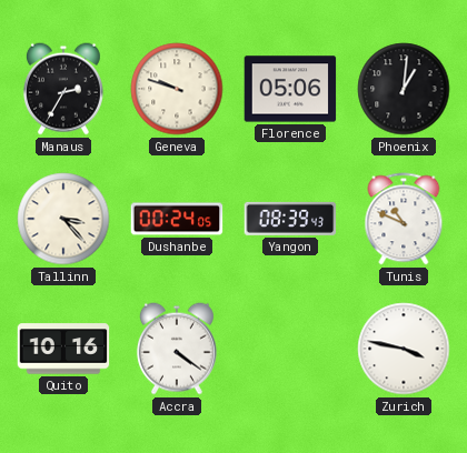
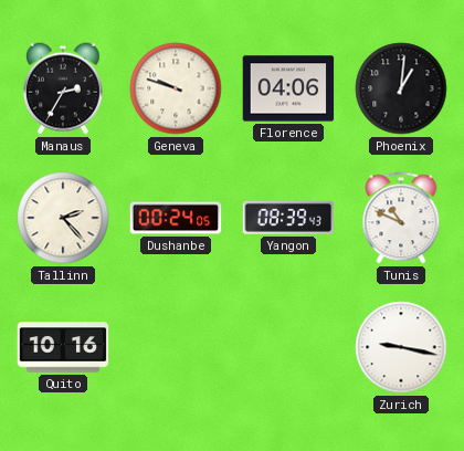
Florence: 05:06 -> 04:06
Tallinn: 3:23 -> 2:23
Accra: 4:21 -> none
Zurich: 3:47 -> 9:17
